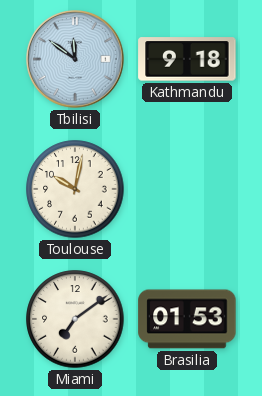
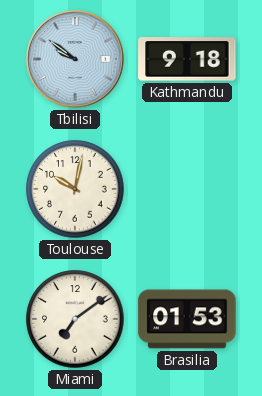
Tbilisi: 11:51 -> 9:51
